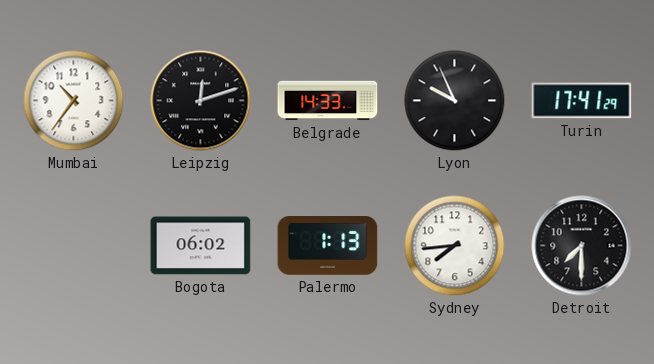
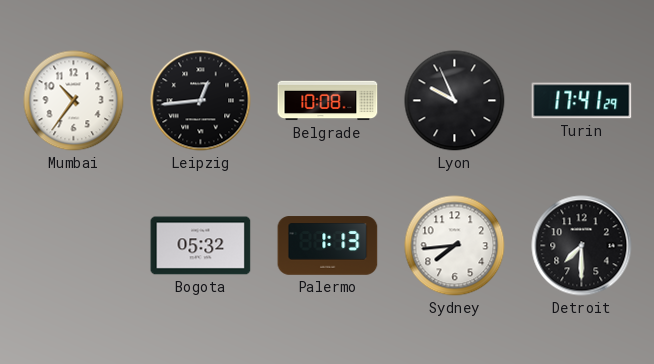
Leipzig: 12:12 -> 12:44
Belgrade: 14:33 -> 10:08
Bogota: 06:02 -> 05:32
